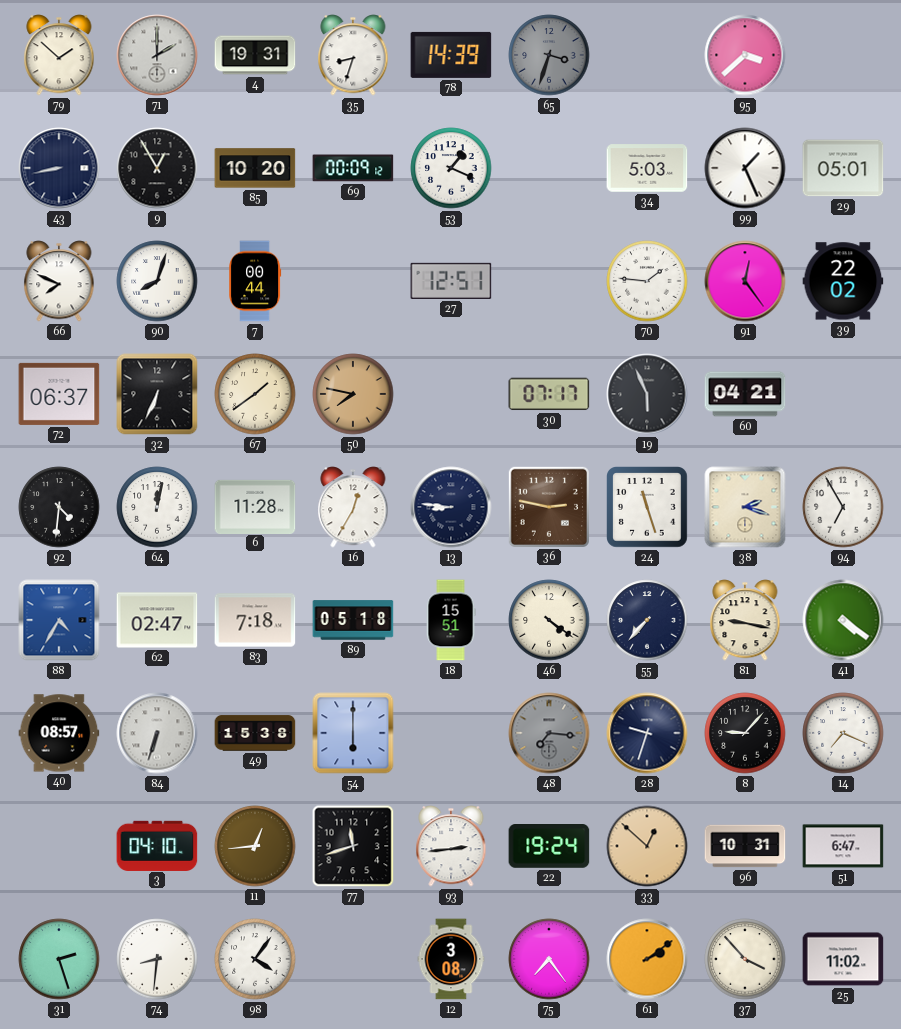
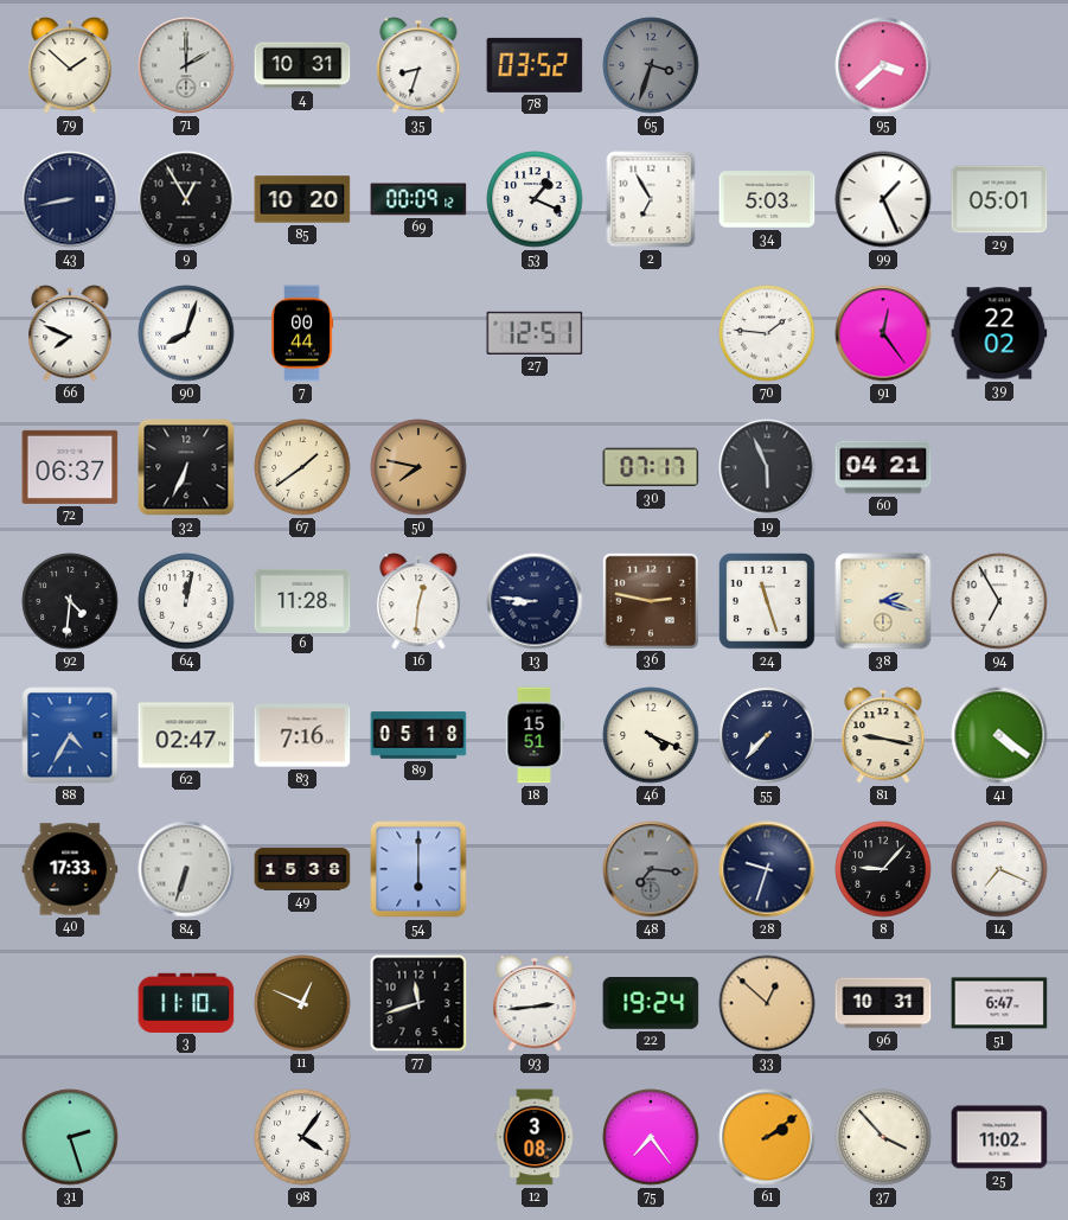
4: 19:31 -> 10:31
78: 14:39 -> 03:52
2: none -> 6:55
16: 12:35 -> 12:31
83: 7:18 -> 7:16
46: 4:21 -> 4:19
40: 08:57 -> 17:33
3: 04:10 -> 11:10
11: 12:44 -> 12:49
74: 8:31 -> none
